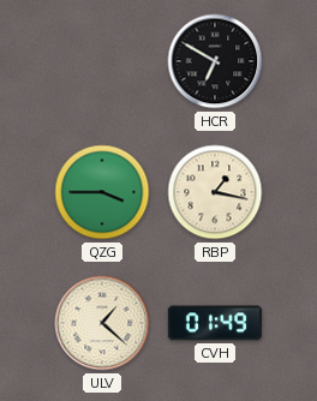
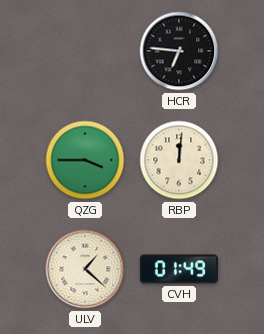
HCR: 6:50 -> 6:46
RBP: 1:17 -> 12:01
